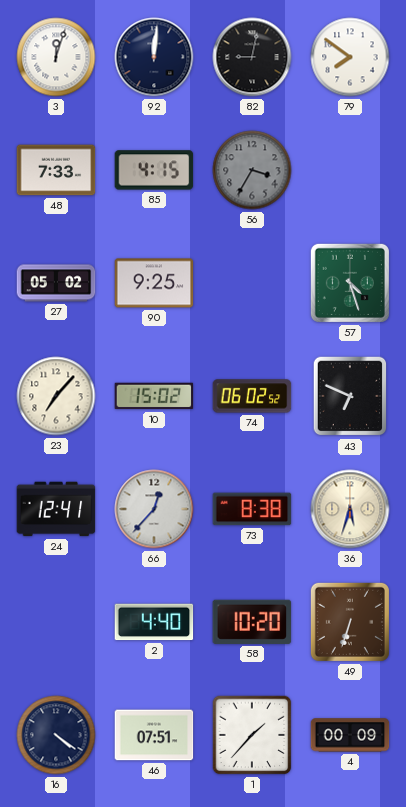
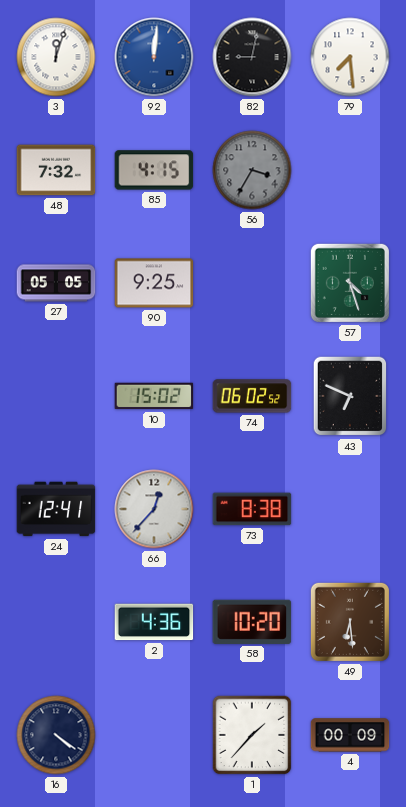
92 dial: navy -> blue
79: 7:51 -> 7:29
48: 7:33 -> 7:32
27: 05:02 -> 05:05
23: 7:07 -> none
36: 5:33 -> none
2: 4:40 -> 4:36
49: 6:33 -> 6:29
46: 07:51 -> none
